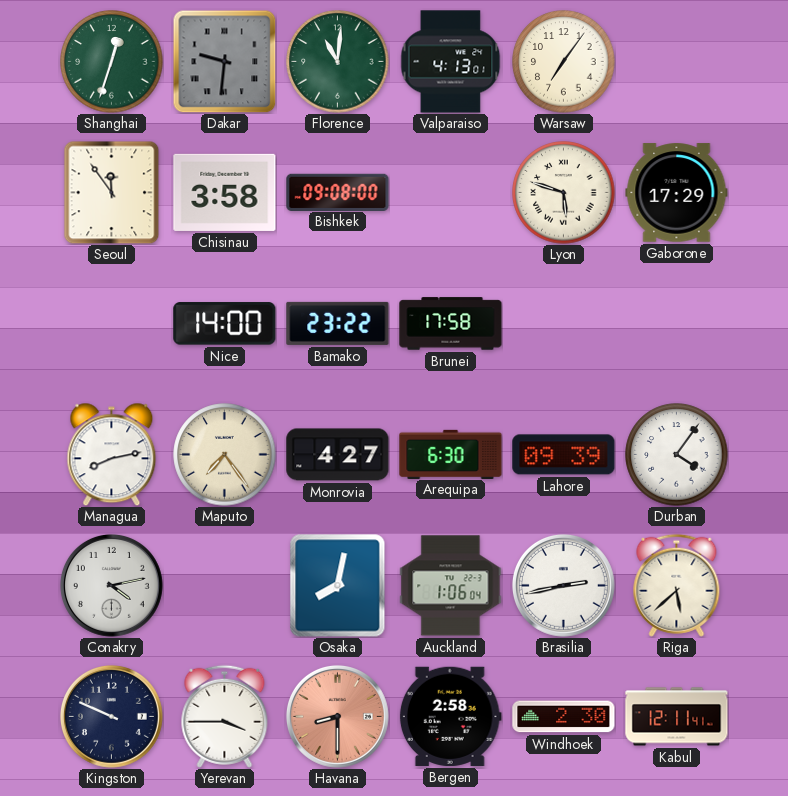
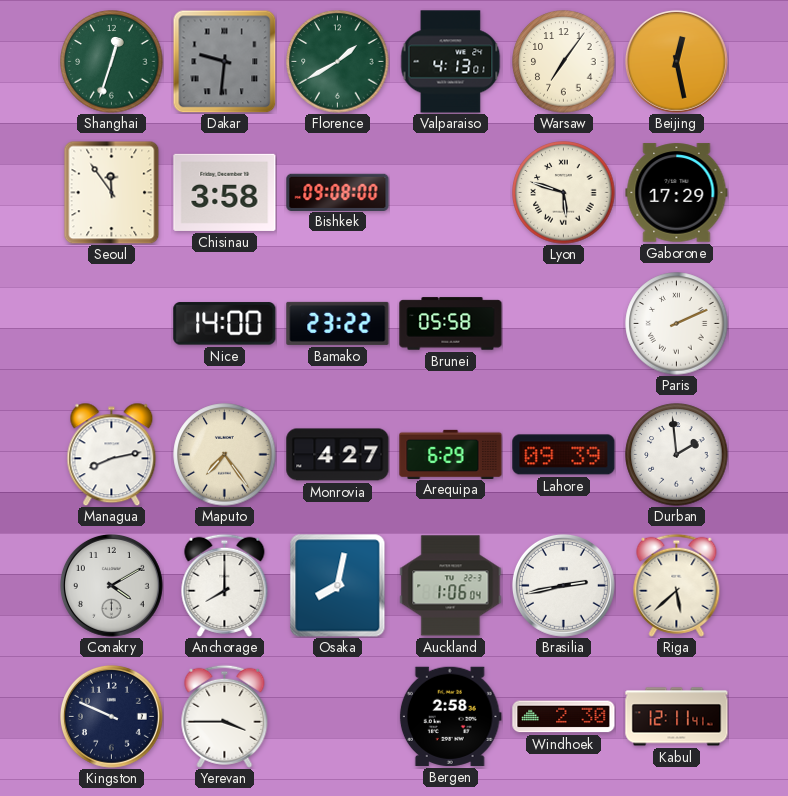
Florence: 11:01 -> 1:40
Beijing: none -> 12:28
Brunei: 17:58 -> 05:58
Paris: none -> 2:11
Arequipa: 6:30 -> 6:29
Durban: 4:06 -> 1:59
Conakry: 4:13 -> 4:10
Anchorage: none -> 8:00
Havana: 8:30 -> none
